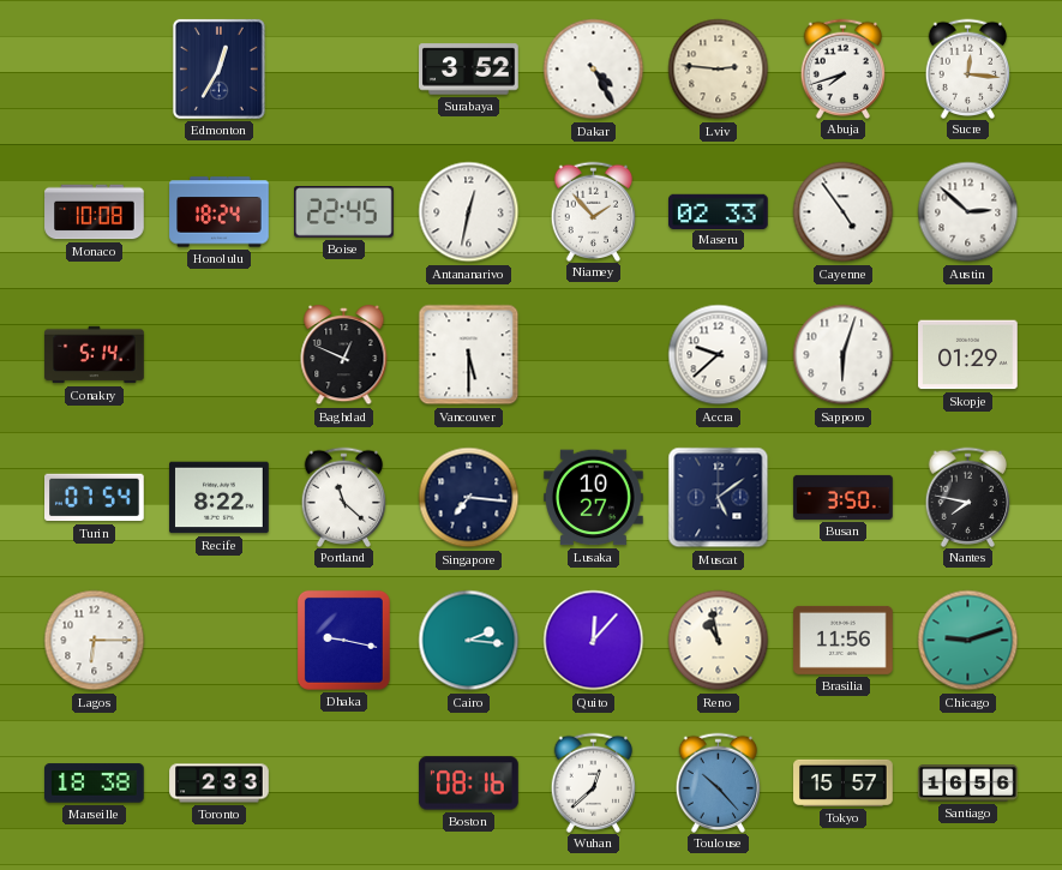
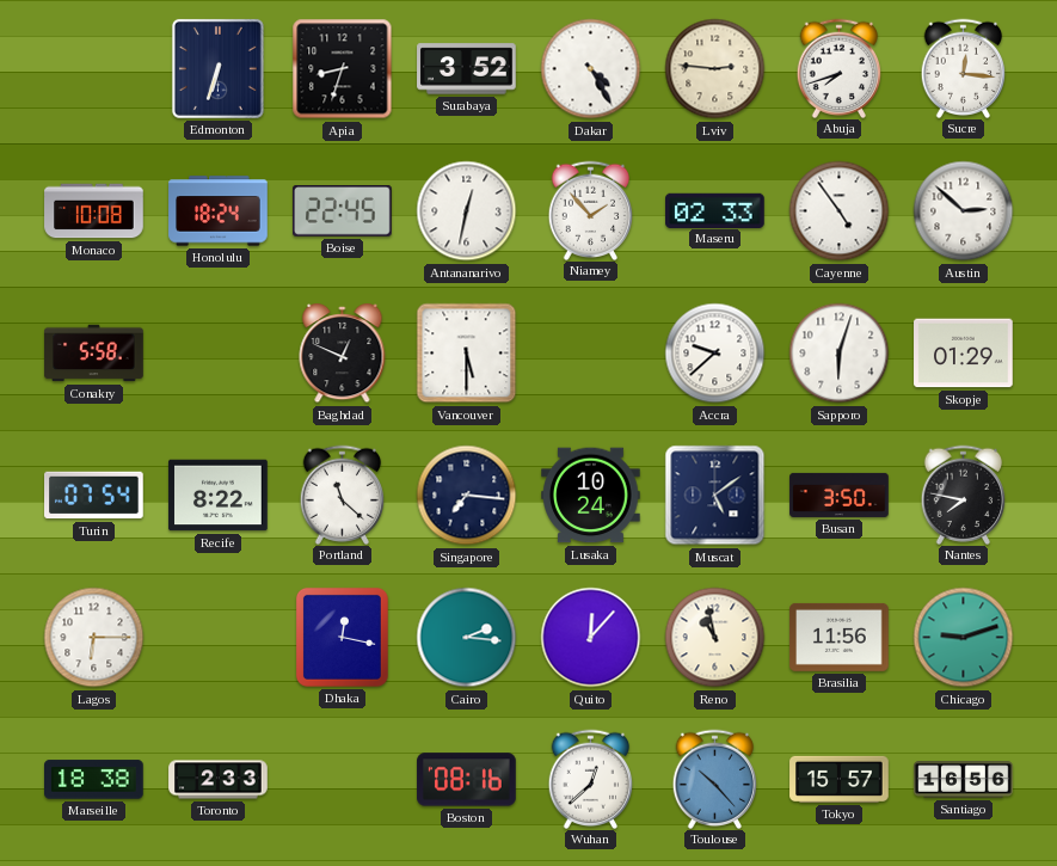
Edmonton: 12:35 -> 6:33
Apia: none -> 8:33
Conakry: 5:14 -> 5:58
Lusaka: 10:27 -> 10:24
Dhaka: 9:17 -> 12:17
